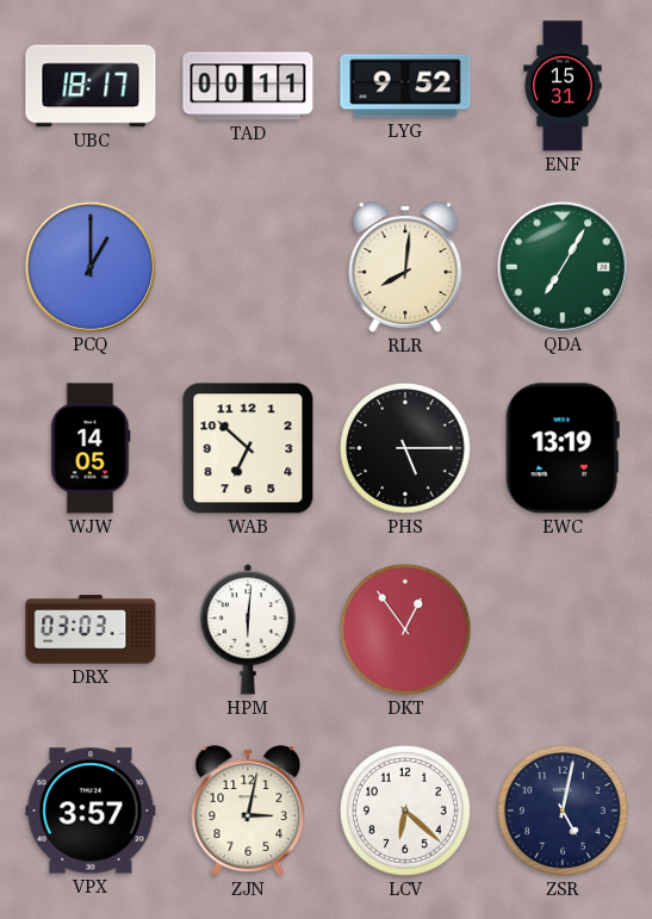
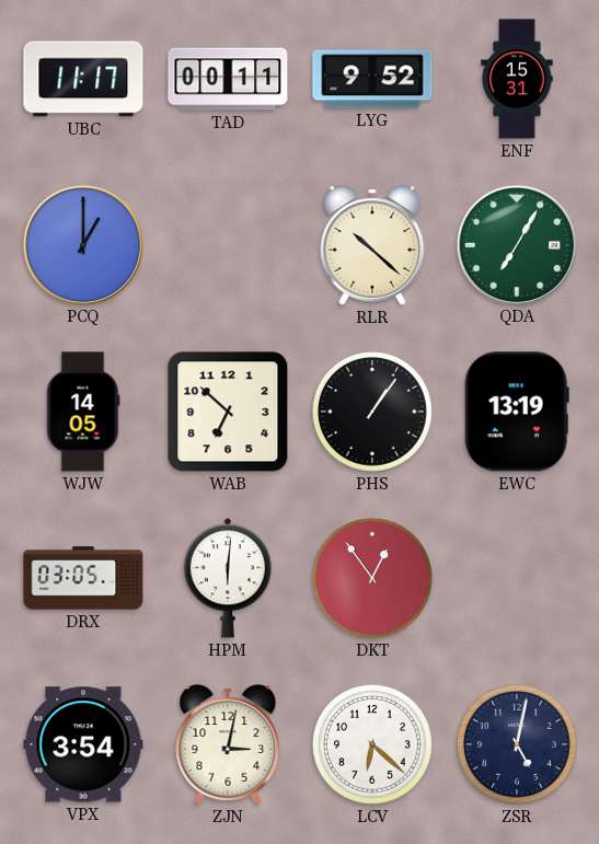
UBC: 18:17 -> 11:17
RLR: 8:01 -> 10:22
PHS: 5:15 -> 1:06
DRX: 03:03 -> 03:05
VPX: 3:57 -> 3:54
